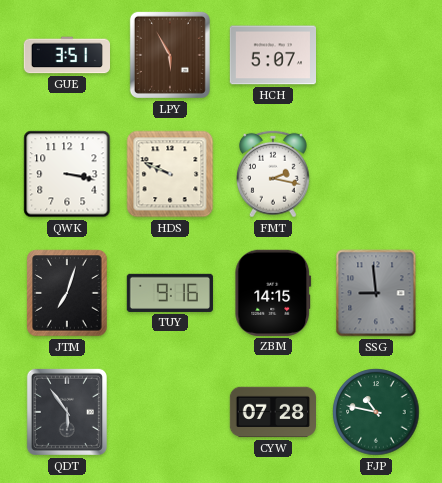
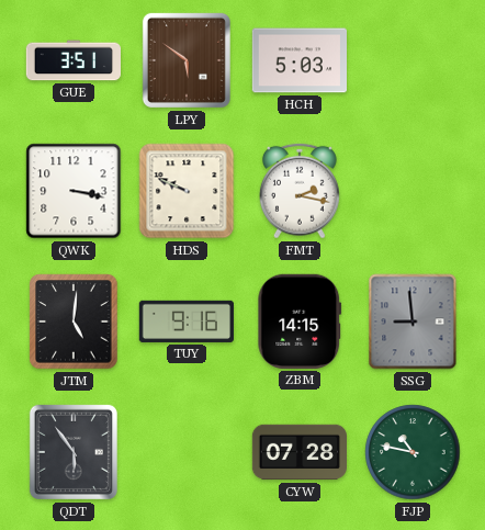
LPY: 5:55 -> 5:51
HCH: 5:07 -> 5:03
JTM: 7:03 -> 5:01
